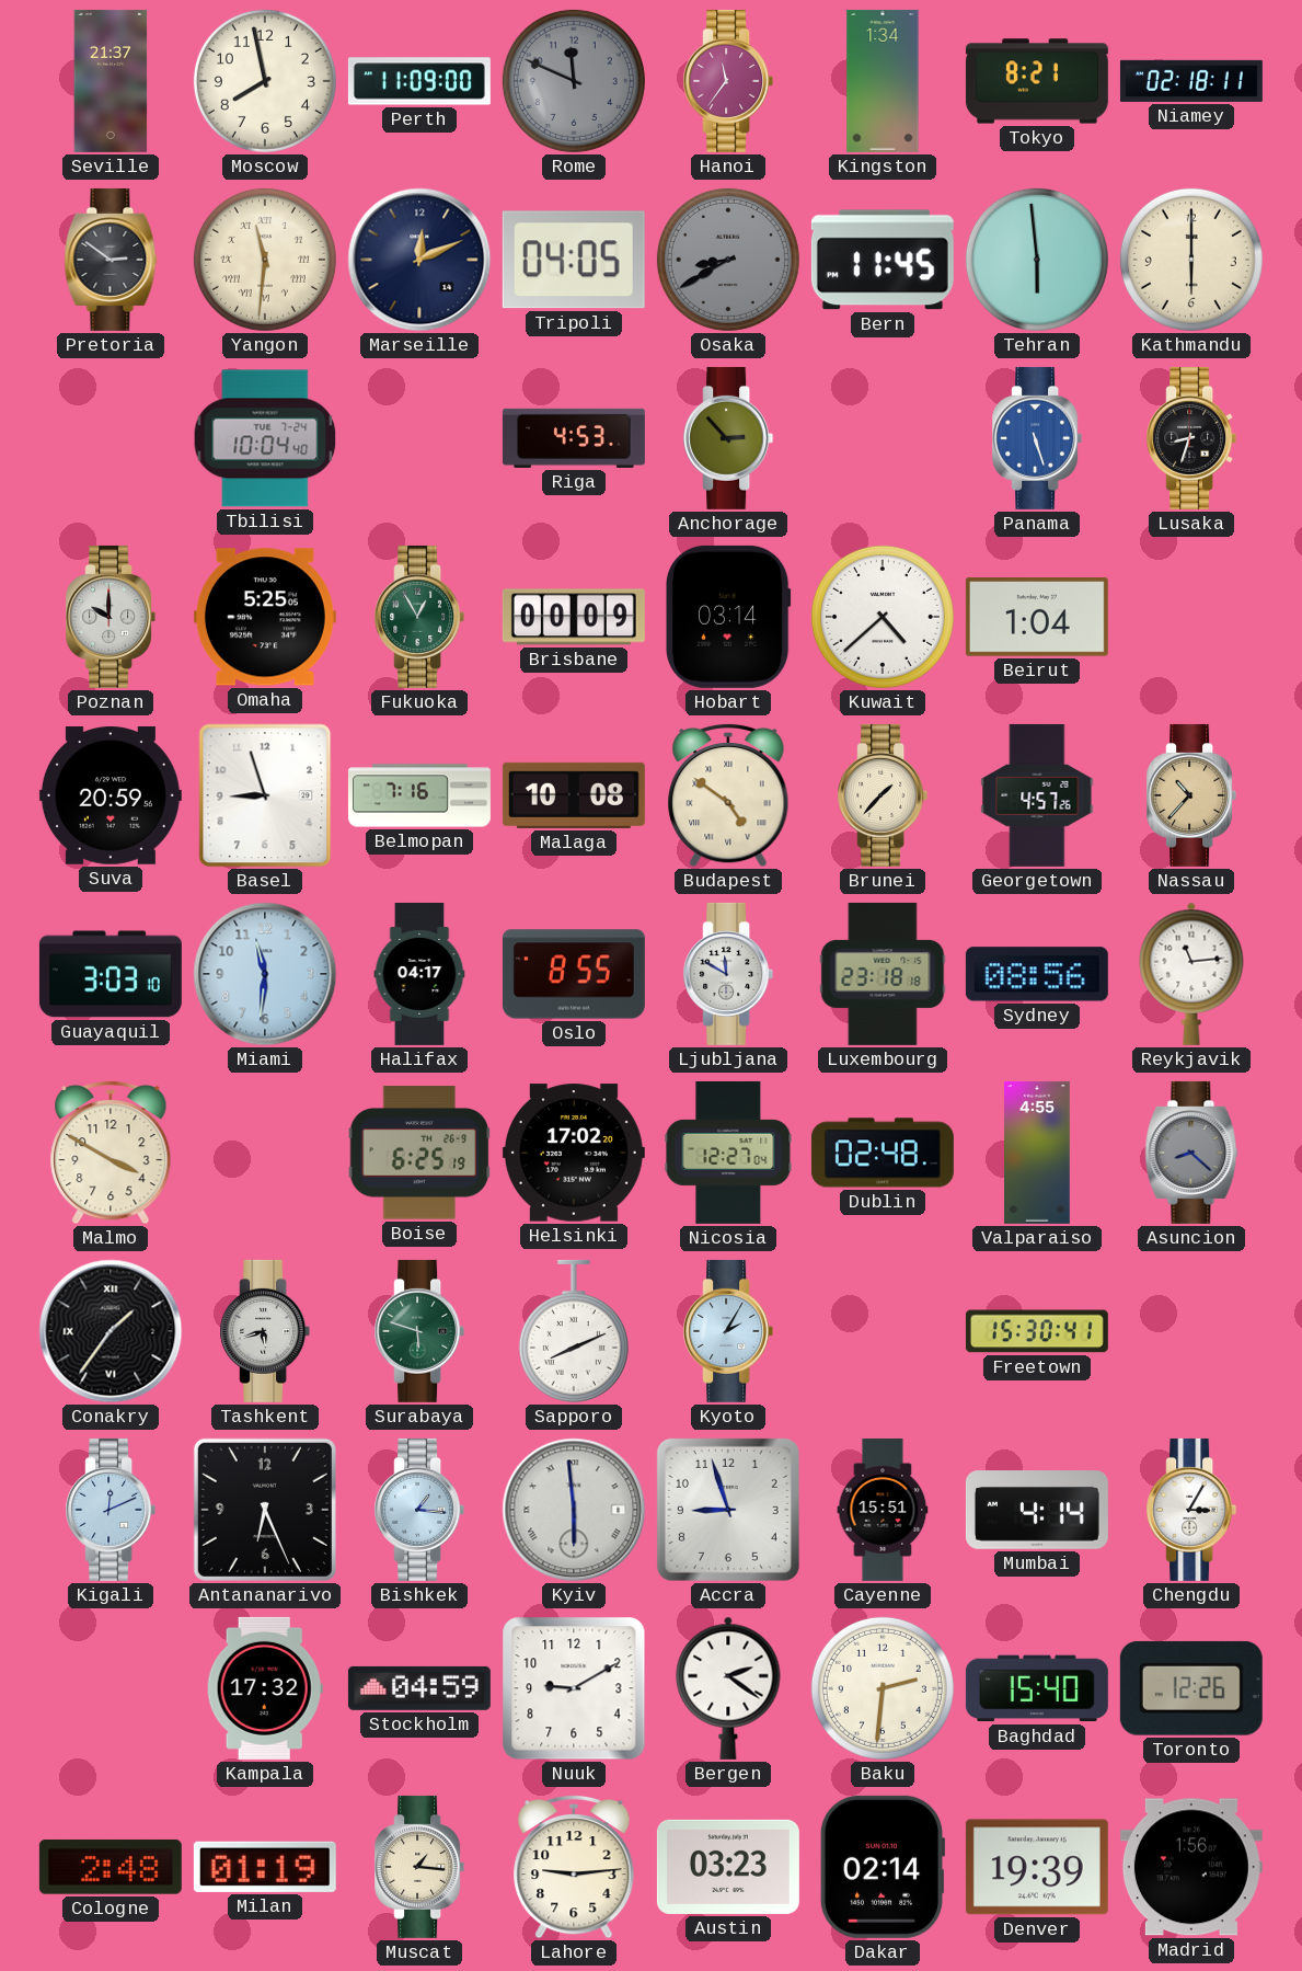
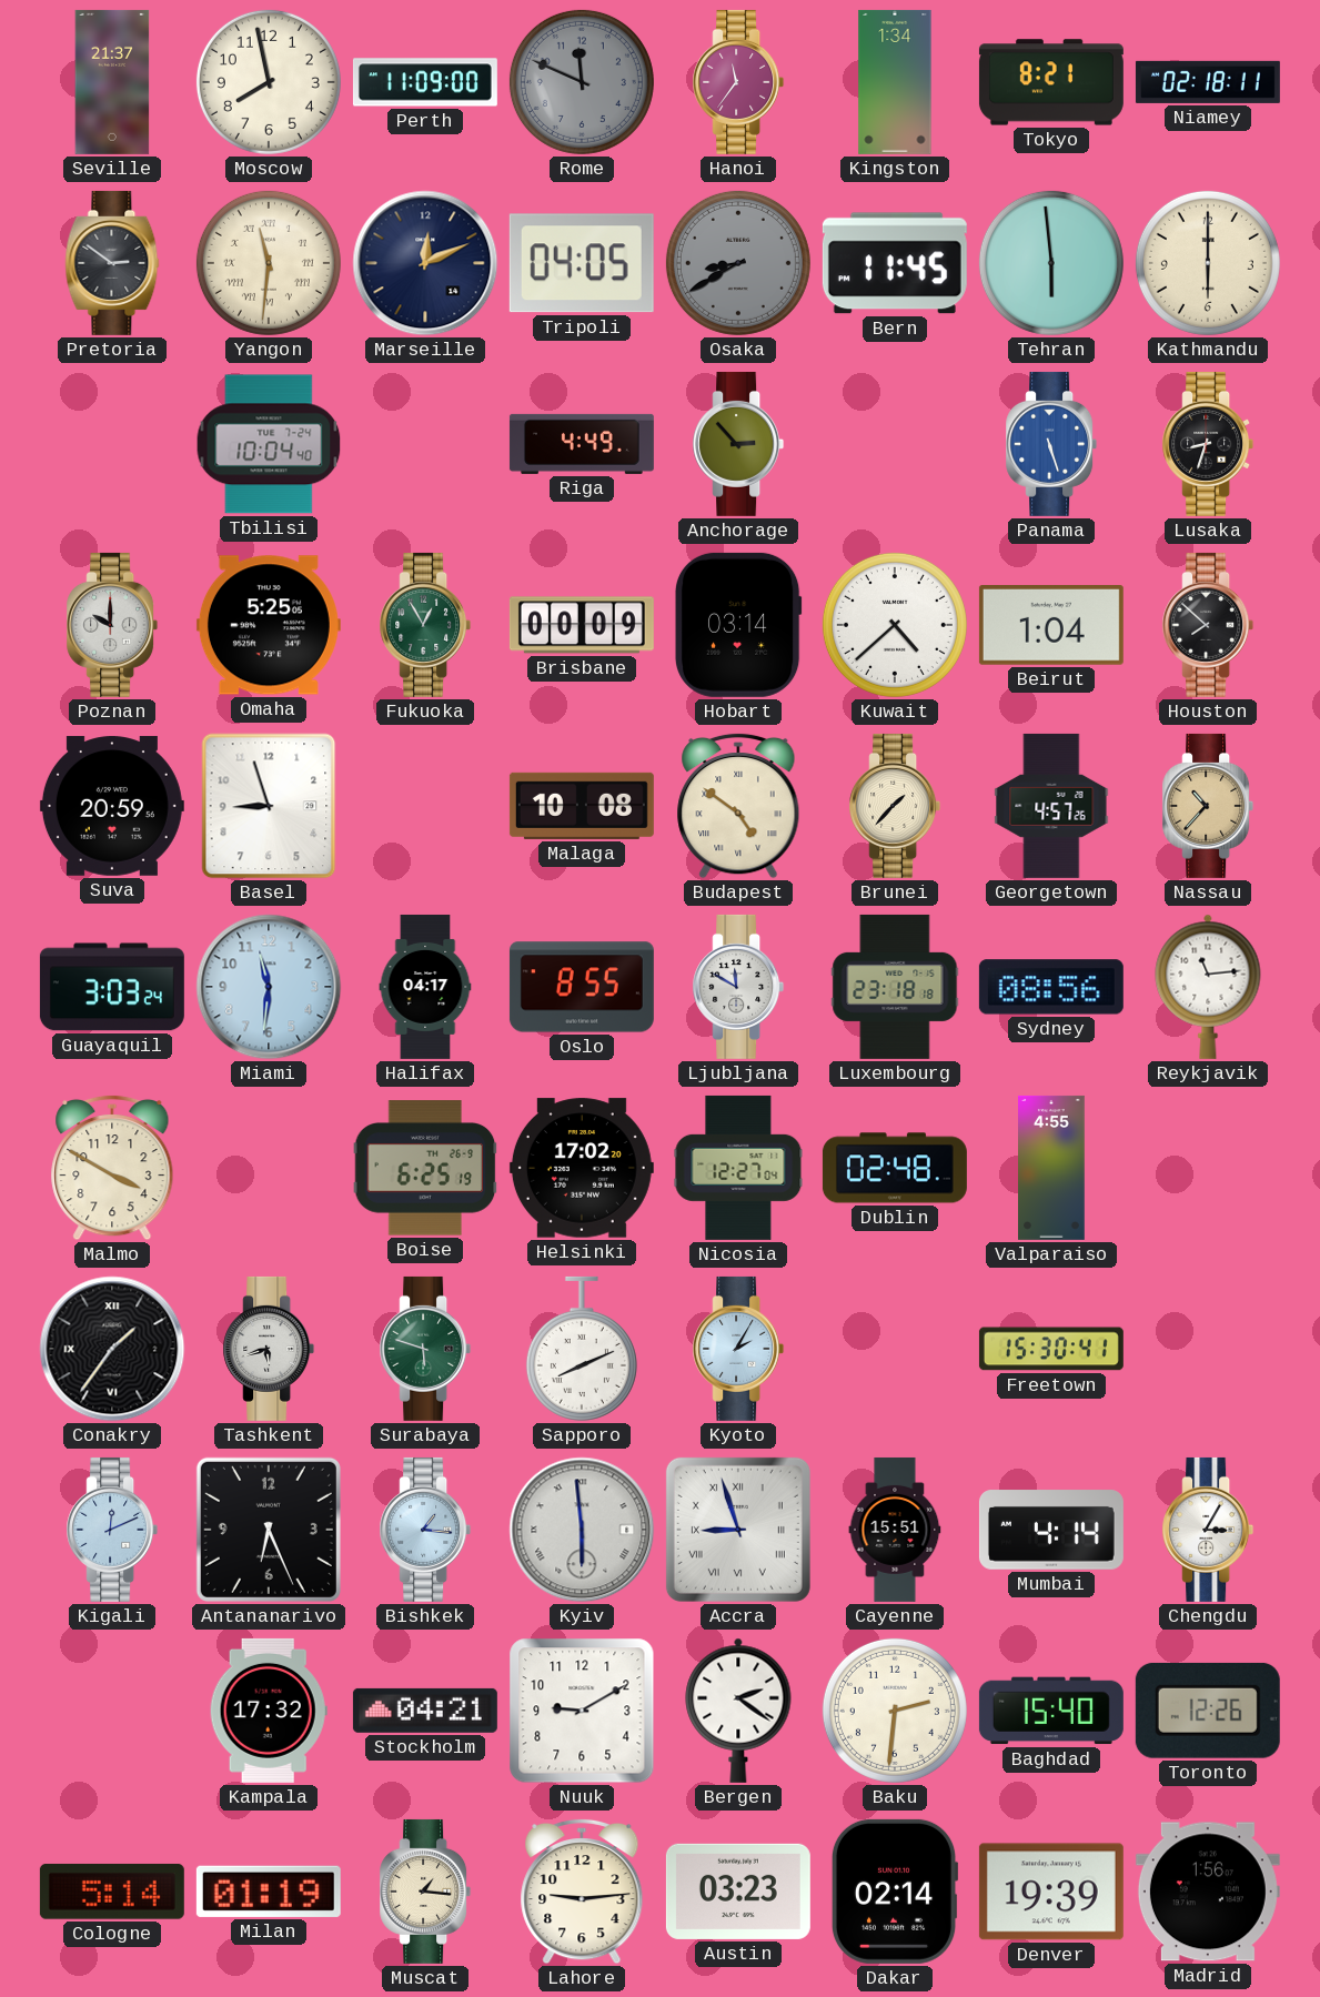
Riga: 4:53 -> 4:49
Houston: none -> 7:52
Belmopan: 7:16 -> none
Guayaquil: 3:03:10 -> 3:03:24
Asuncion: 8:22 -> none
Accra numerals: Arabic -> Roman
Stockholm: 04:59 -> 04:21
Cologne: 2:48 -> 5:14
